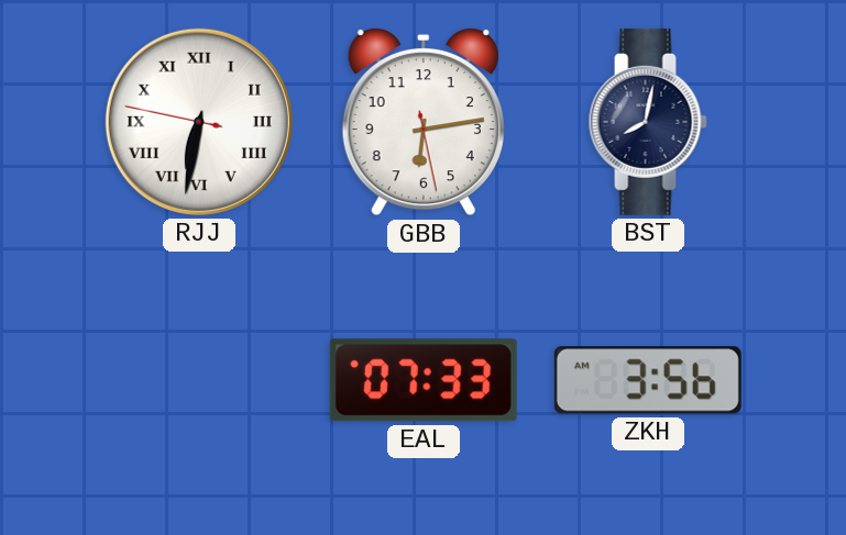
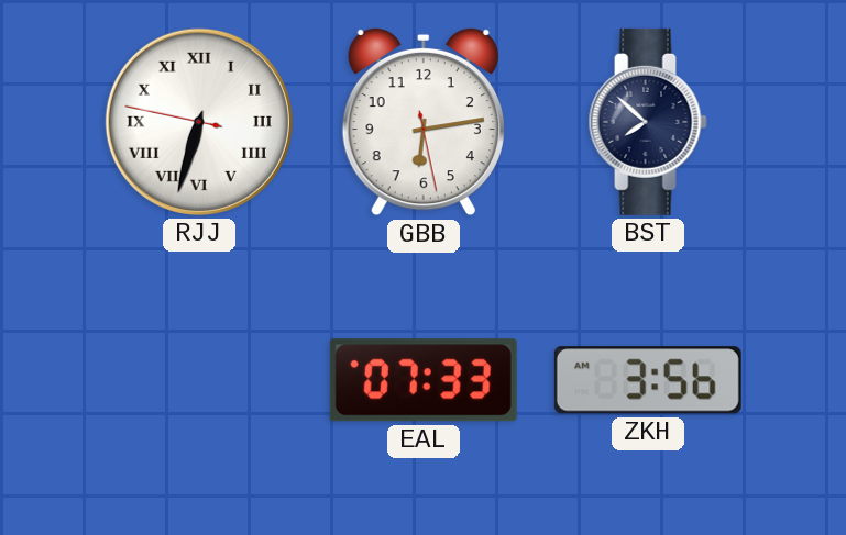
RJJ: 6:31 -> 6:32
BST: 8:02 -> 7:52
